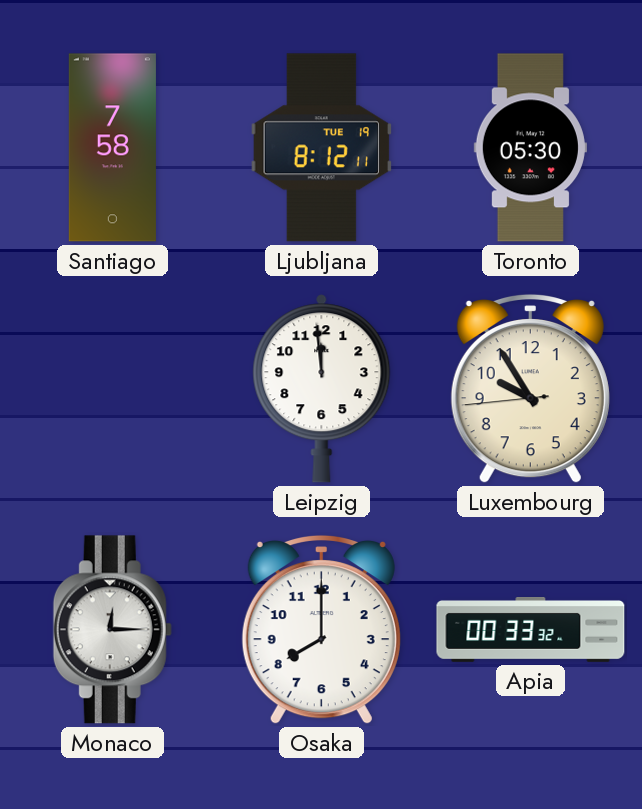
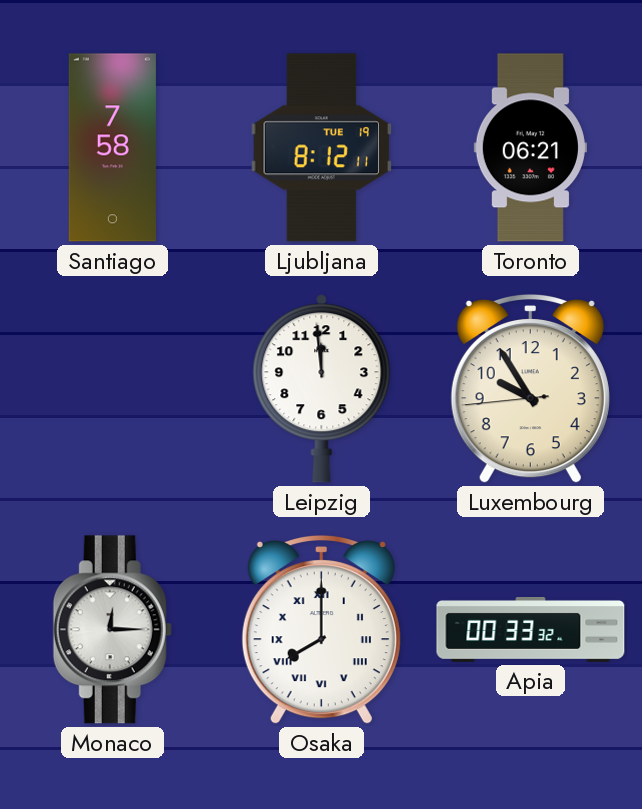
Toronto: 05:30 -> 06:21
Osaka numerals: Arabic -> Roman
